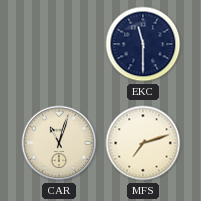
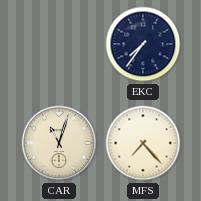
EKC: 11:30 -> 7:36
MFS: 7:12 -> 7:23
